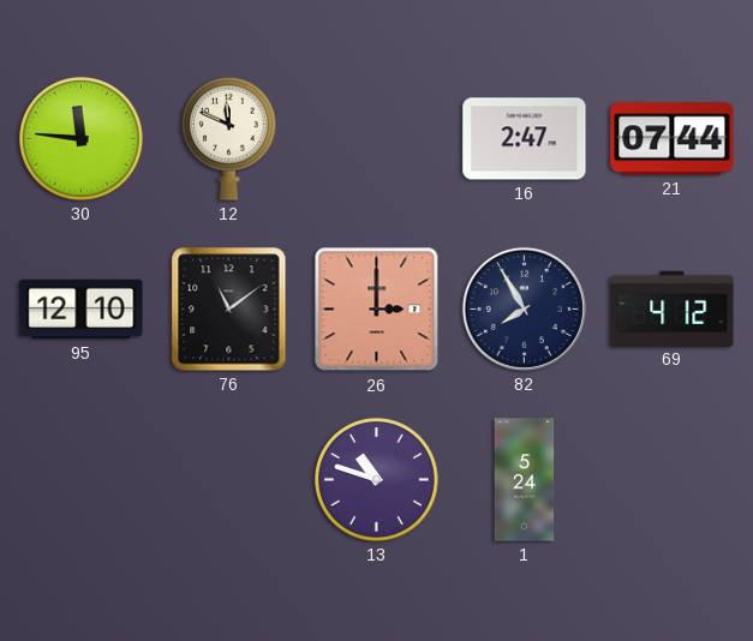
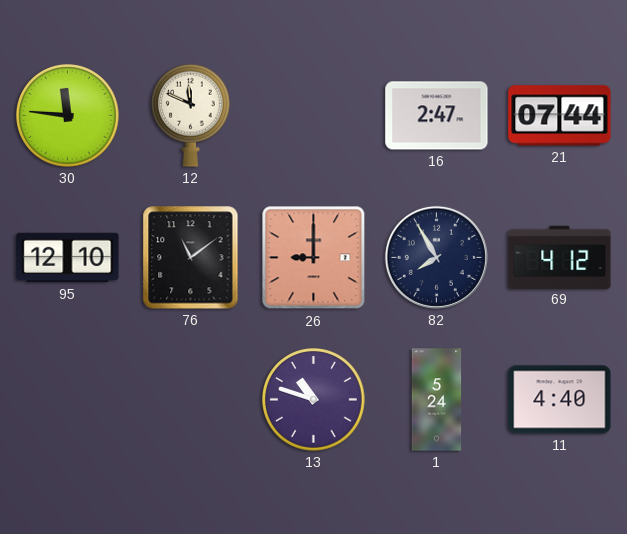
26: 3:00 -> 9:00
11: none -> 4:40
